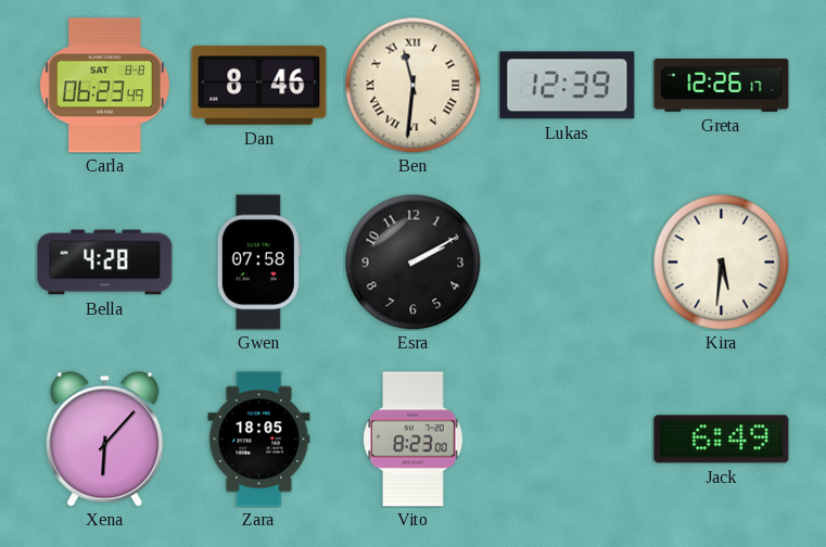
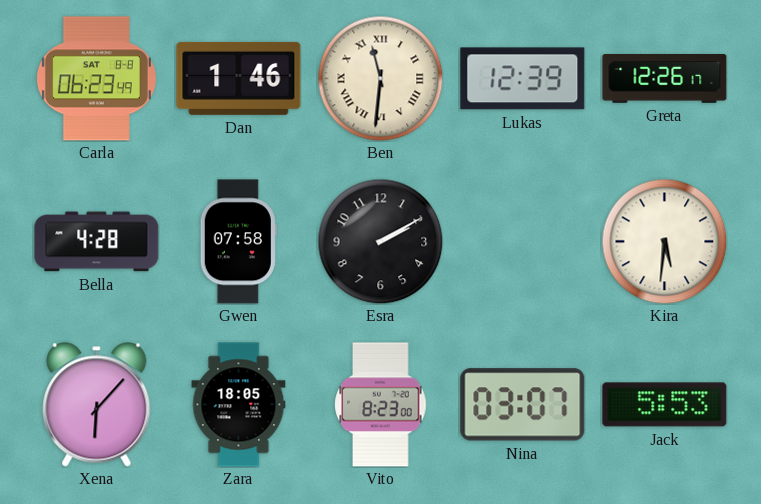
Dan: 8:46 -> 1:46
Nina: none -> 03:07
Jack: 6:49 -> 5:53
